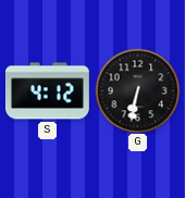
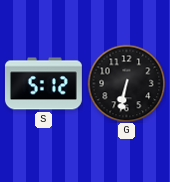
S: 4:12 -> 5:12
